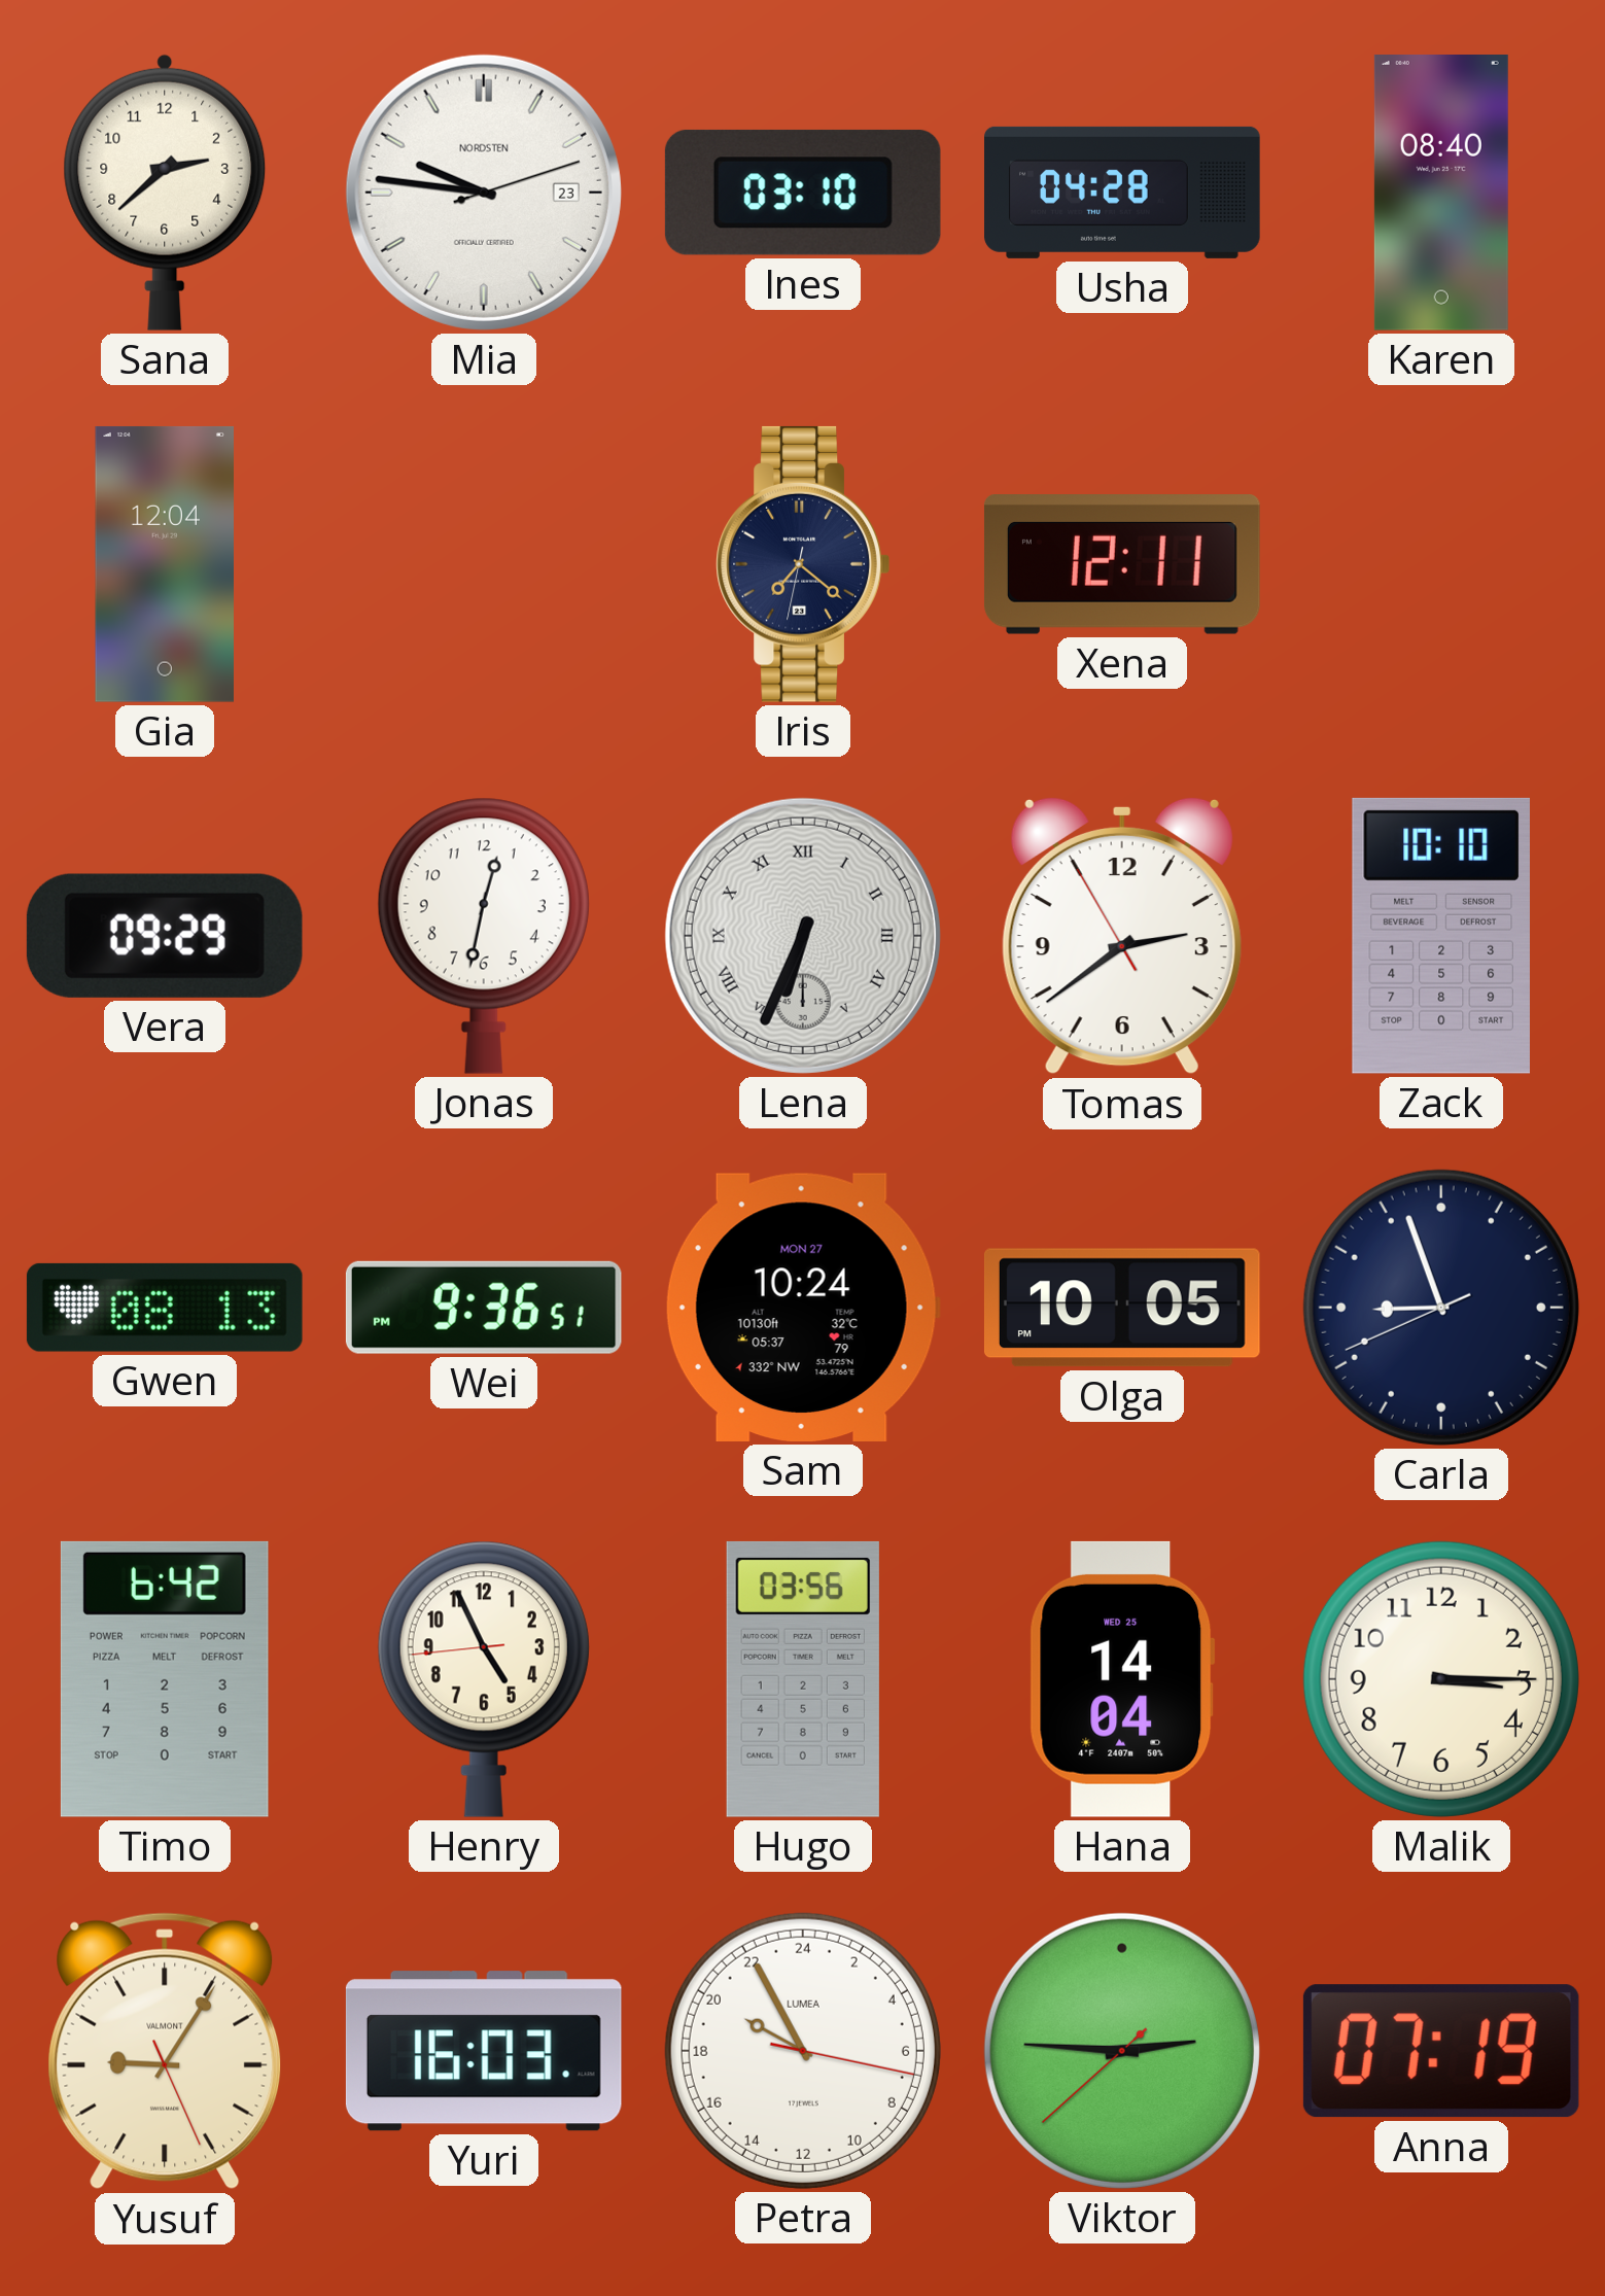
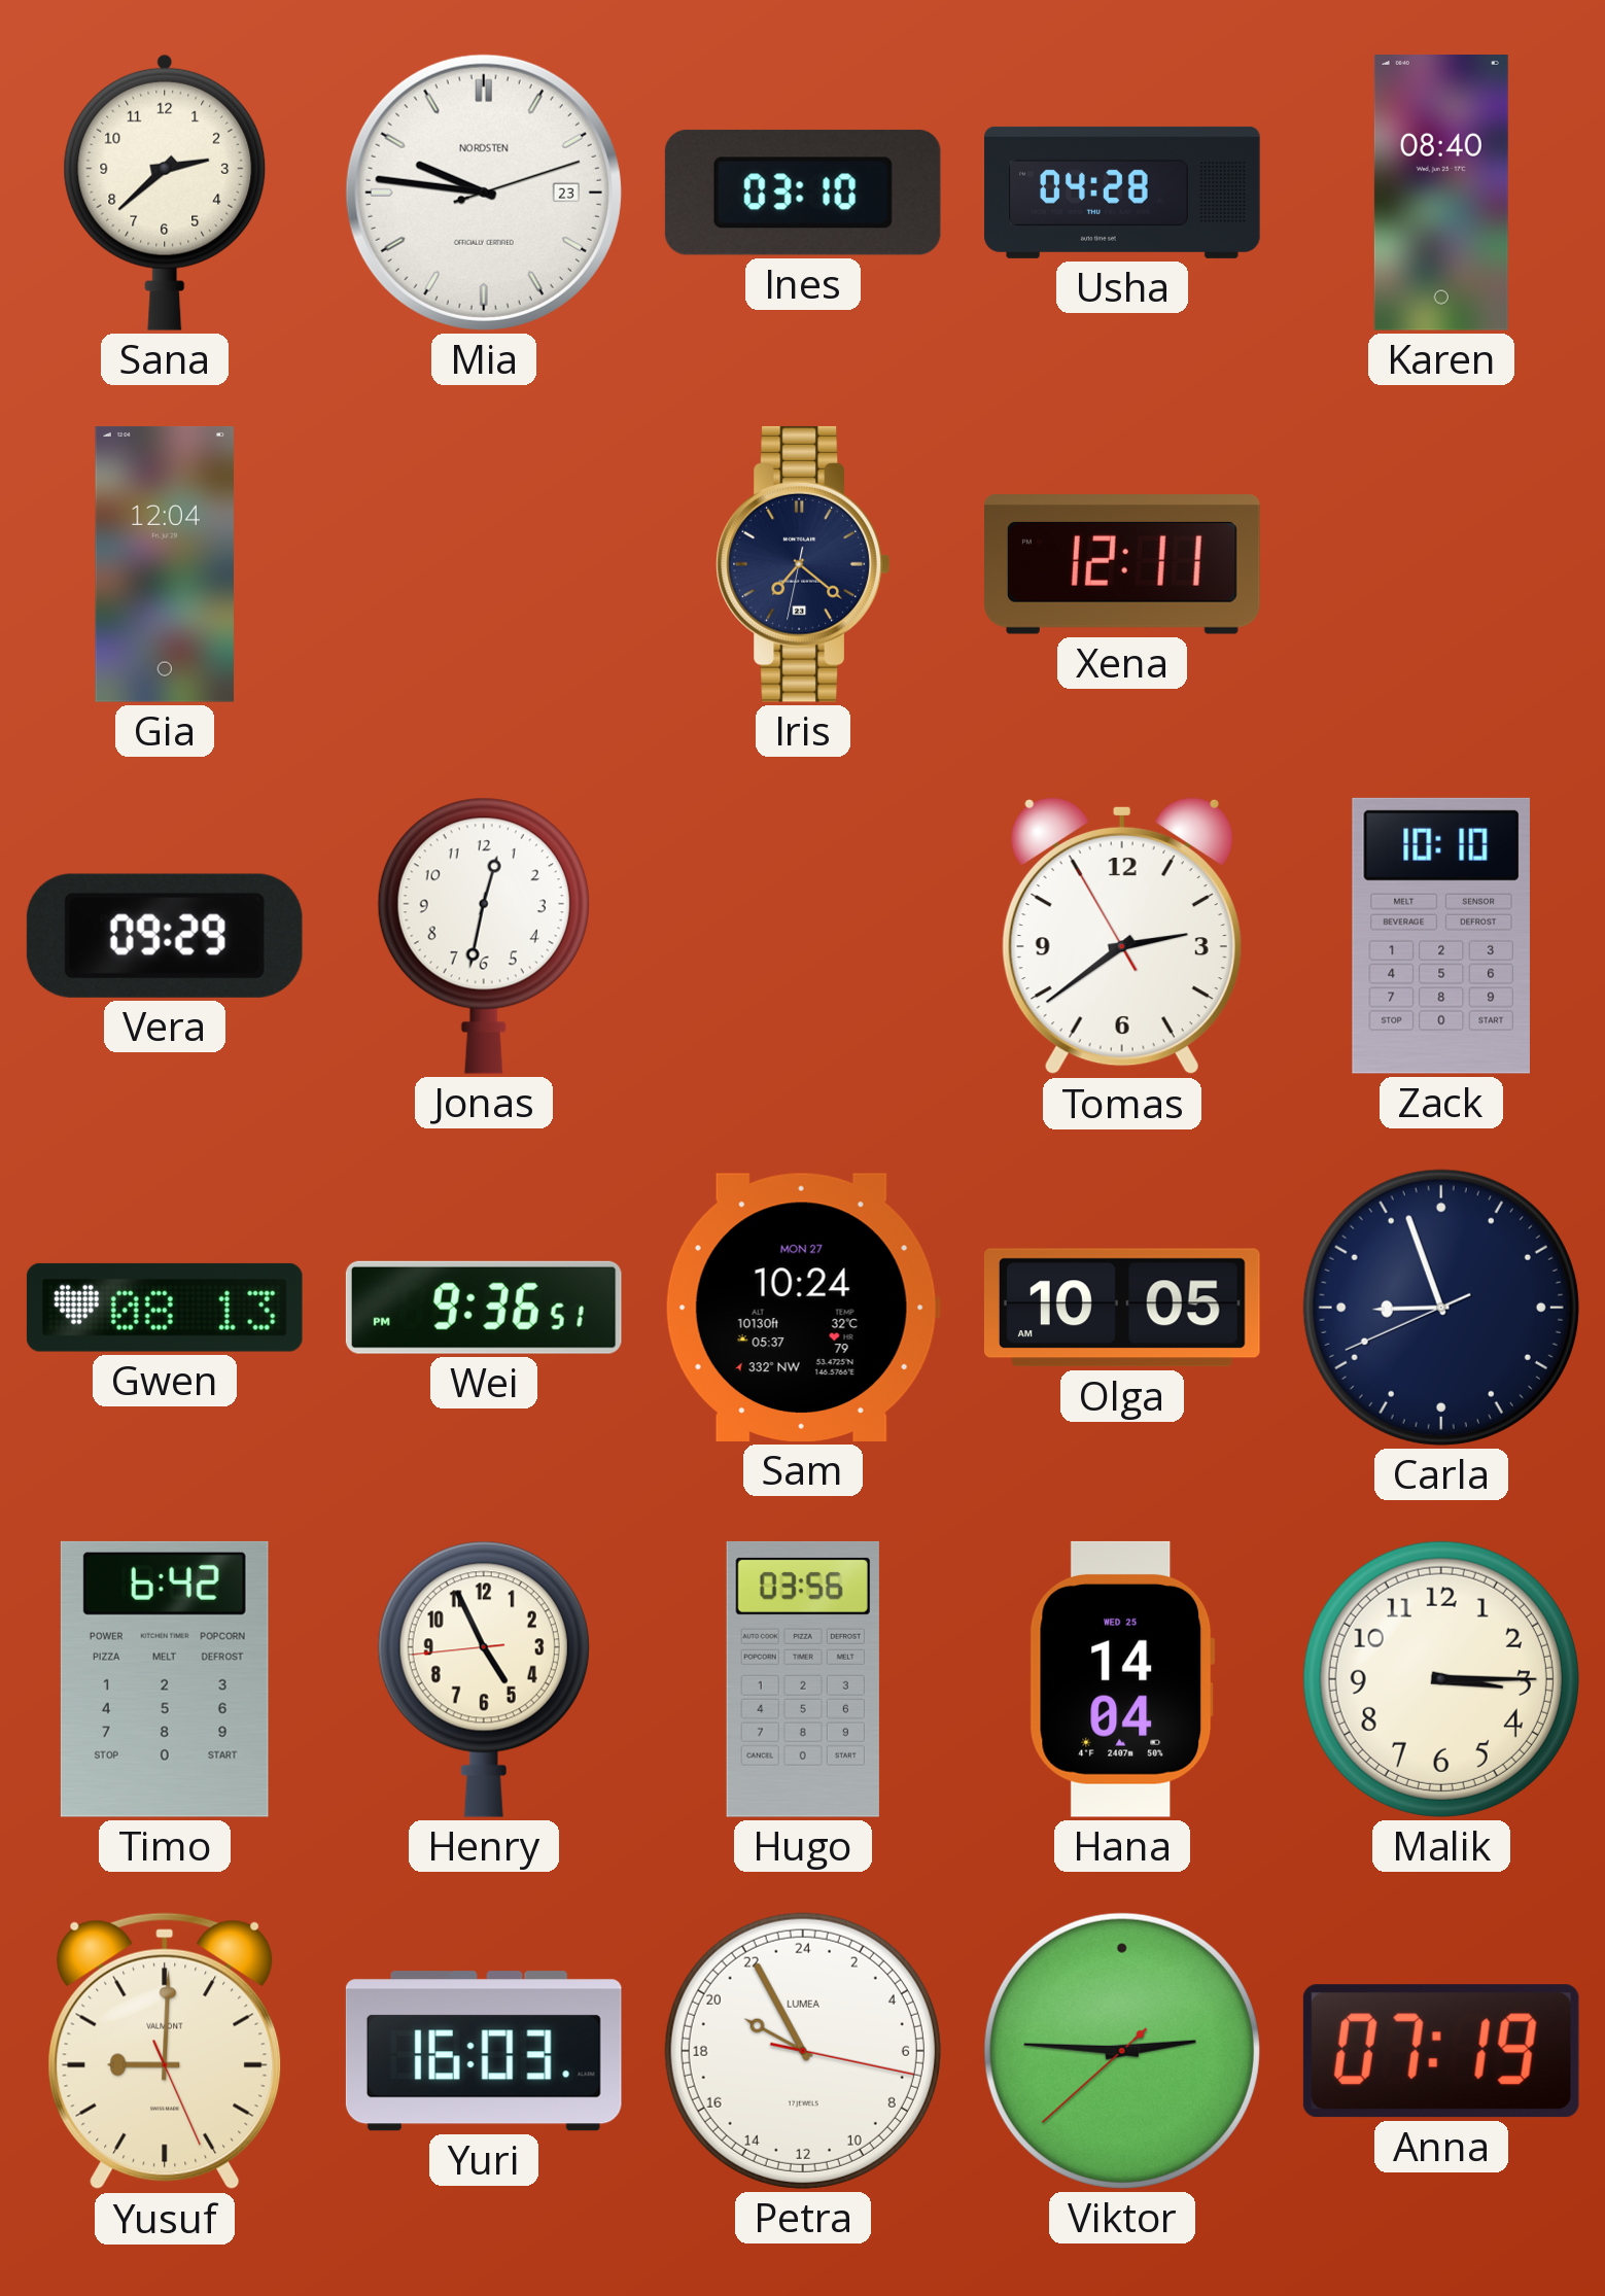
Lena: 6:34 -> none
Olga: 10:05 PM -> 10:05 AM
Yusuf: 9:05 -> 9:00
